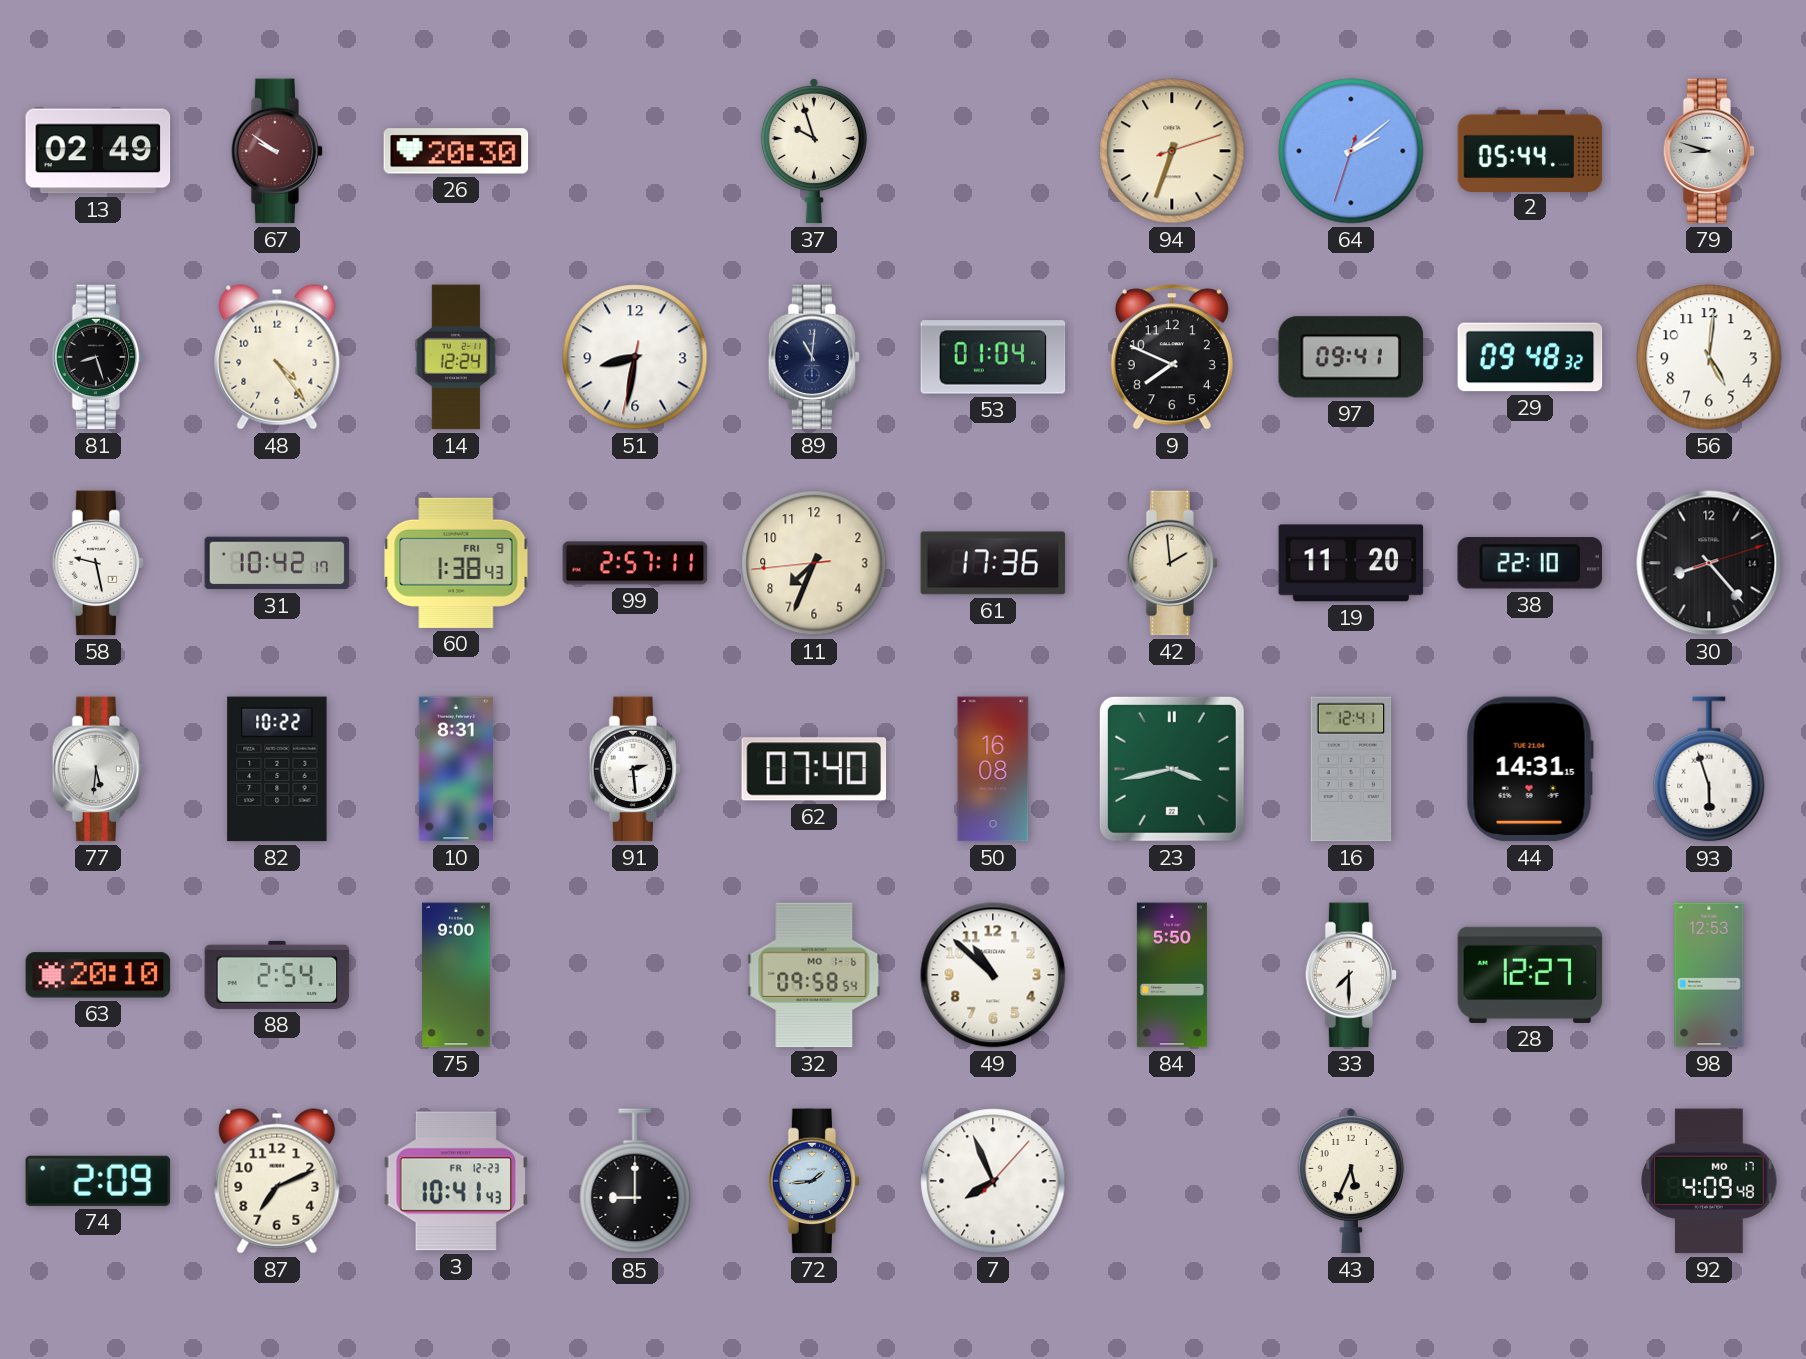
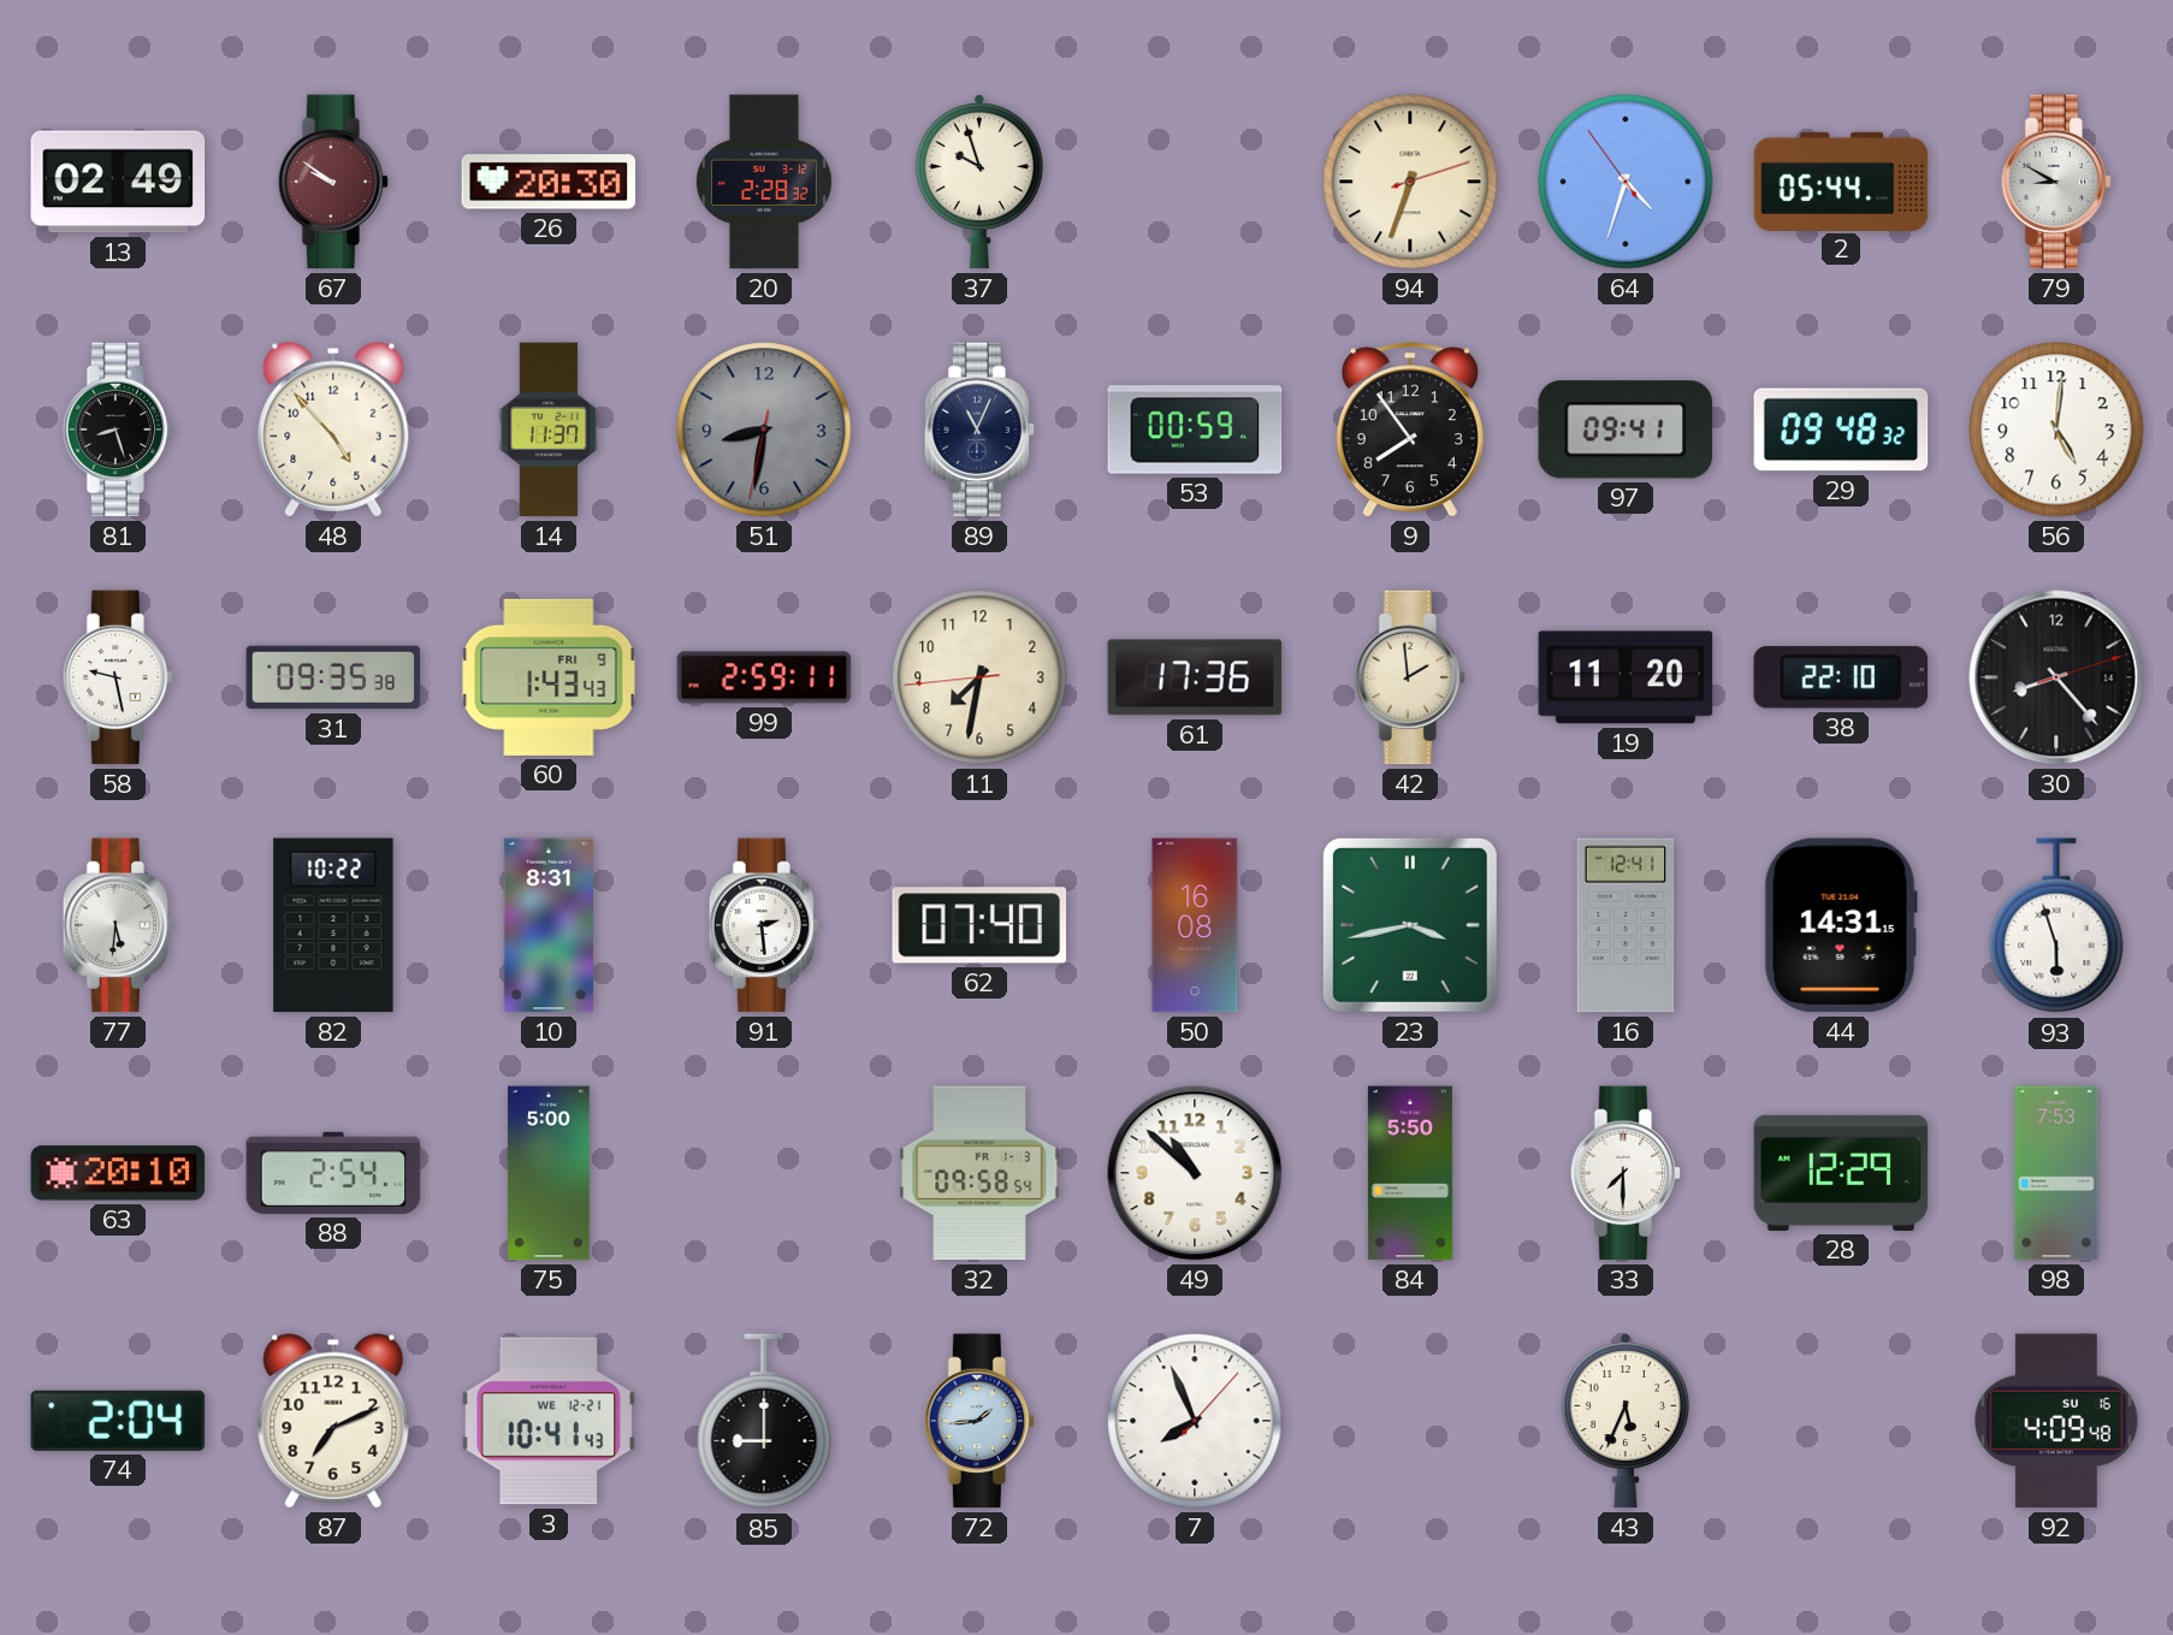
20: none -> 2:28
64: 2:08 -> 4:32
79: 8:48 -> 8:50
48: 4:24 -> 4:53
14: 12:24 -> 11:37
51 dial: white -> grey
89: 11:01 -> 11:04
53: 01:04 -> 00:59
9: 7:49 -> 7:54
31: 10:42 -> 09:35
60: 1:38 -> 1:43
99: 2:57 -> 2:59
11: 7:33 -> 7:31
75: 9:00 -> 5:00
32 date: MO 1-6 -> FR 1-3
28: 12:27 -> 12:29
98: 12:53 -> 7:53
74: 2:09 -> 2:04
3 date: FR 12-23 -> WE 12-21
92 date: MO 17 -> SU 16
